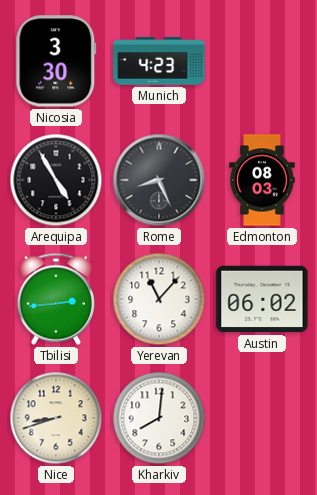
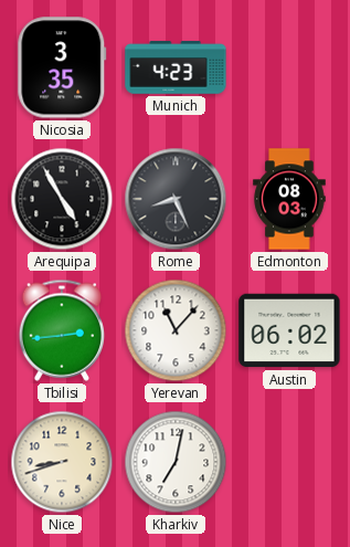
Nicosia: 3:30 -> 3:35
Kharkiv: 8:01 -> 7:02
